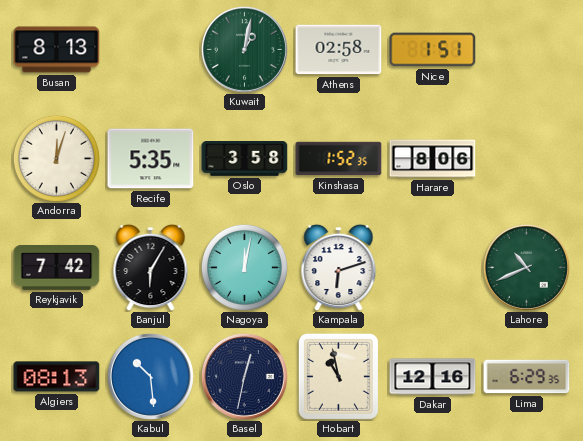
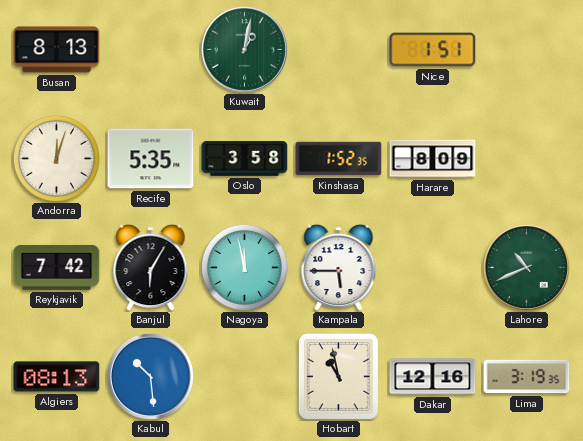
Athens: 02:58 -> none
Harare: 8:06 -> 8:09
Nagoya: 12:02 -> 11:58
Kampala: 6:12 -> 5:45
Basel: 12:32 -> none
Lima: 6:29 -> 3:19
